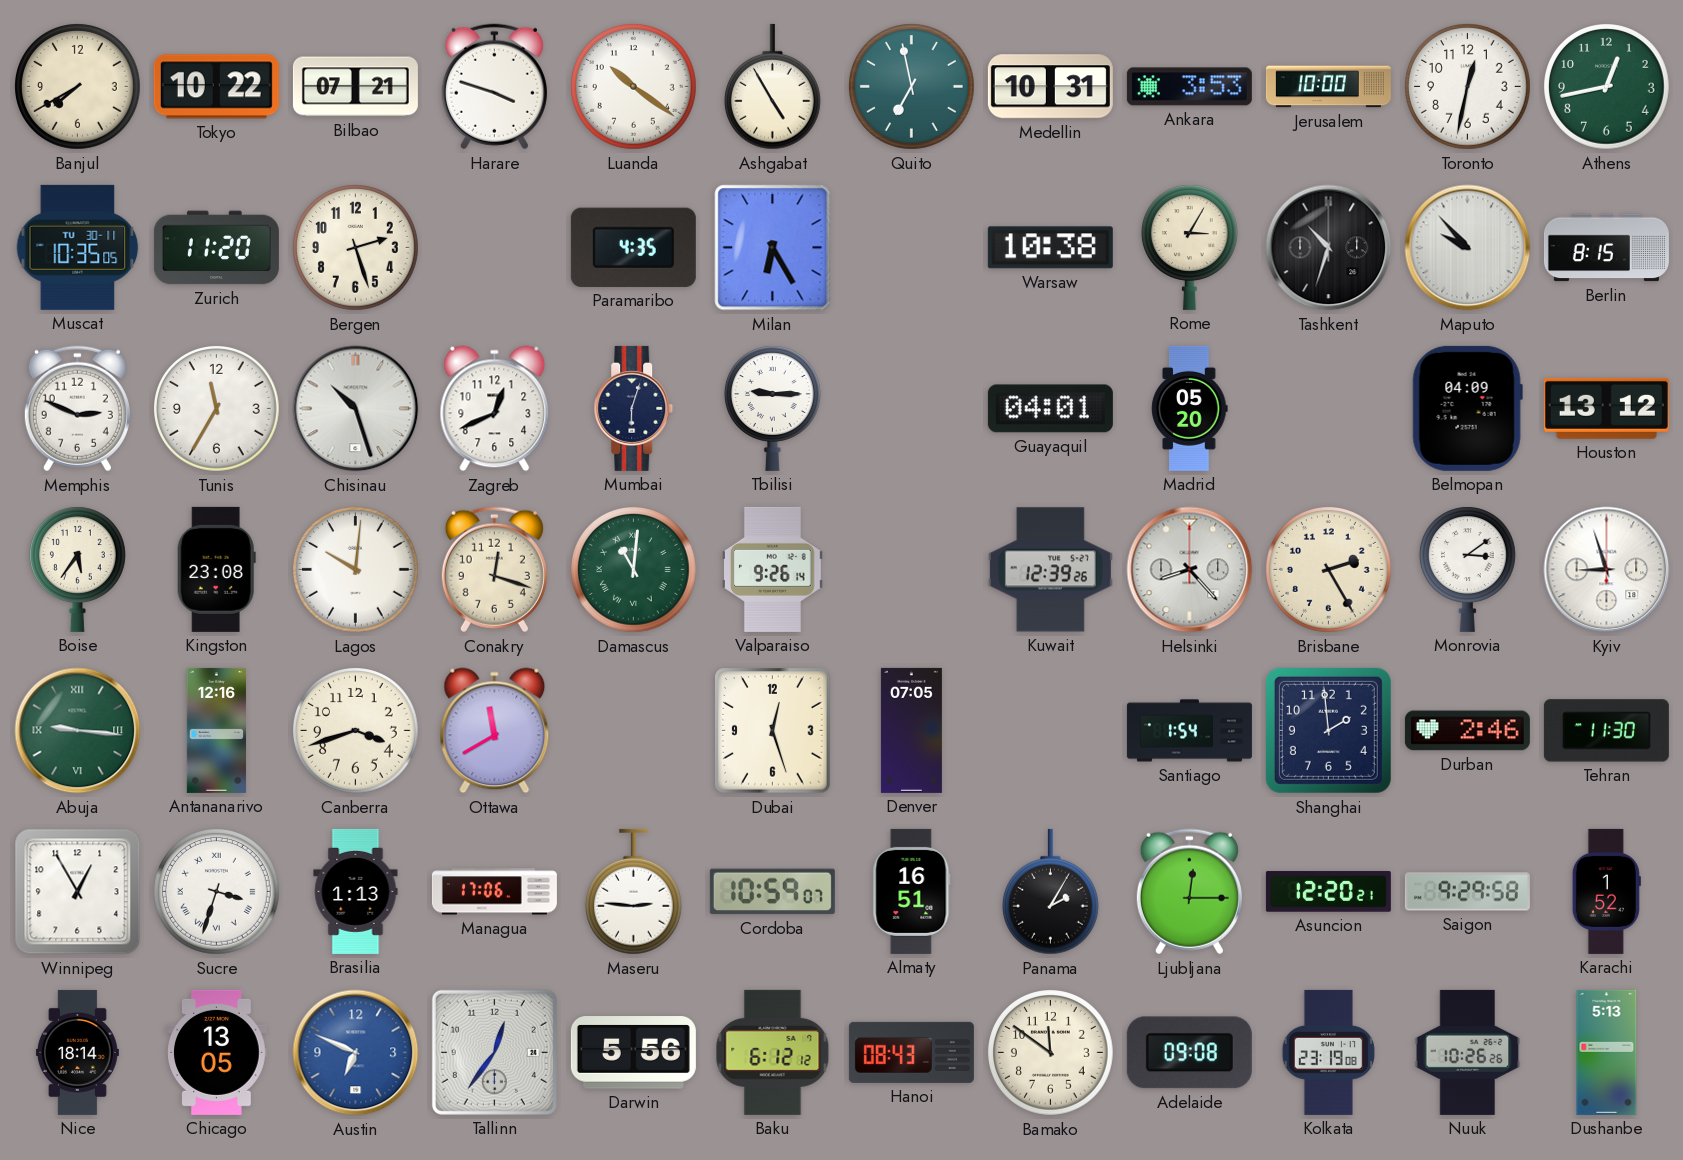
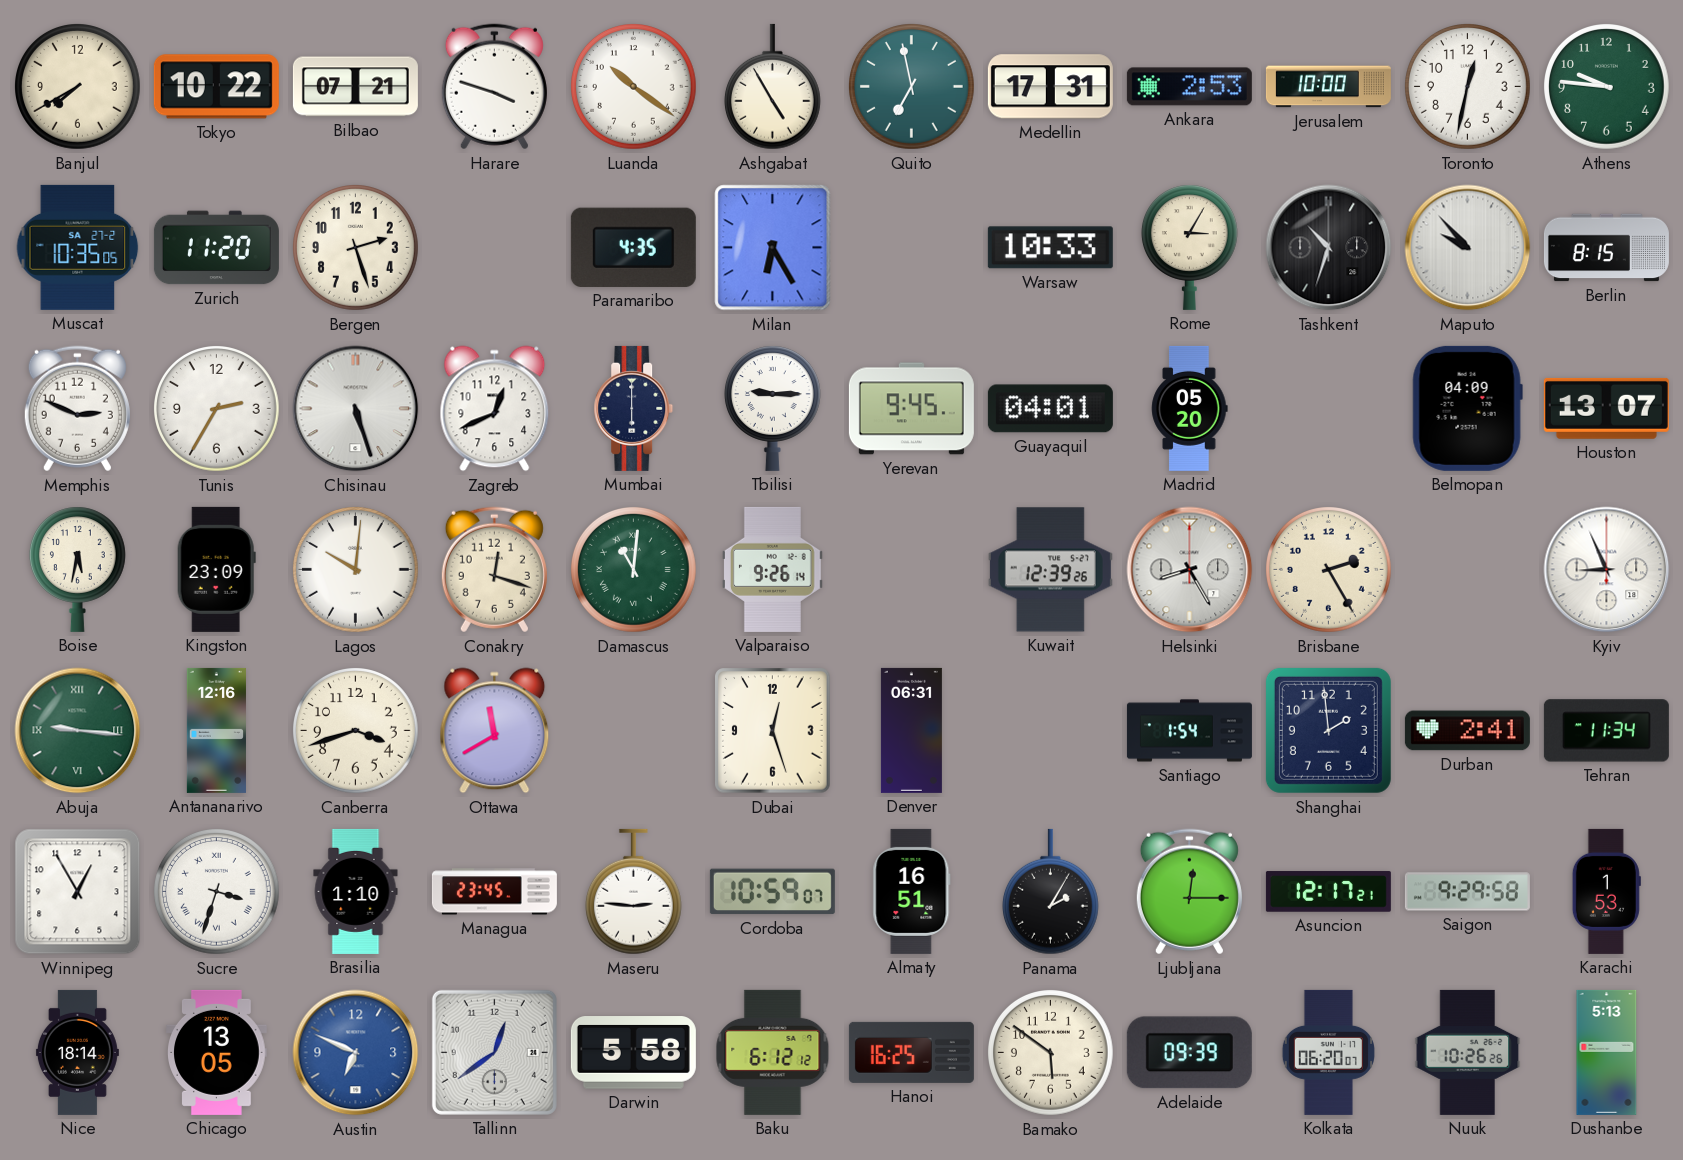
Medellin: 10:31 -> 17:31
Ankara: 3:53 -> 2:53
Athens: 12:43 -> 9:46
Muscat date: TU 30-11 -> SA 27-2
Warsaw: 10:38 -> 10:33
Tunis: 11:35 -> 2:35
Chisinau: 10:27 -> 5:27
Mumbai: 6:03 -> 6:00
Yerevan: none -> 9:45
Houston: 13:12 -> 13:07
Boise: 5:36 -> 5:32
Kingston: 23:08 -> 23:09
Helsinki: 8:23 -> 8:25
Monrovia: 3:09 -> none
Kyiv: 8:57 -> 8:56
Denver: 07:05 -> 06:31
Durban: 2:46 -> 2:41
Tehran: 11:30 -> 11:34
Brasilia: 1:13 -> 1:10
Managua: 17:06 -> 23:45
Asuncion: 12:20 -> 12:17
Karachi: 1:52 -> 1:53
Tallinn: 12:36 -> 12:39
Darwin: 5:56 -> 5:58
Hanoi: 08:43 -> 16:25
Bamako: 11:51 -> 5:51
Adelaide: 09:08 -> 09:39
Kolkata: 23:19 -> 06:20
